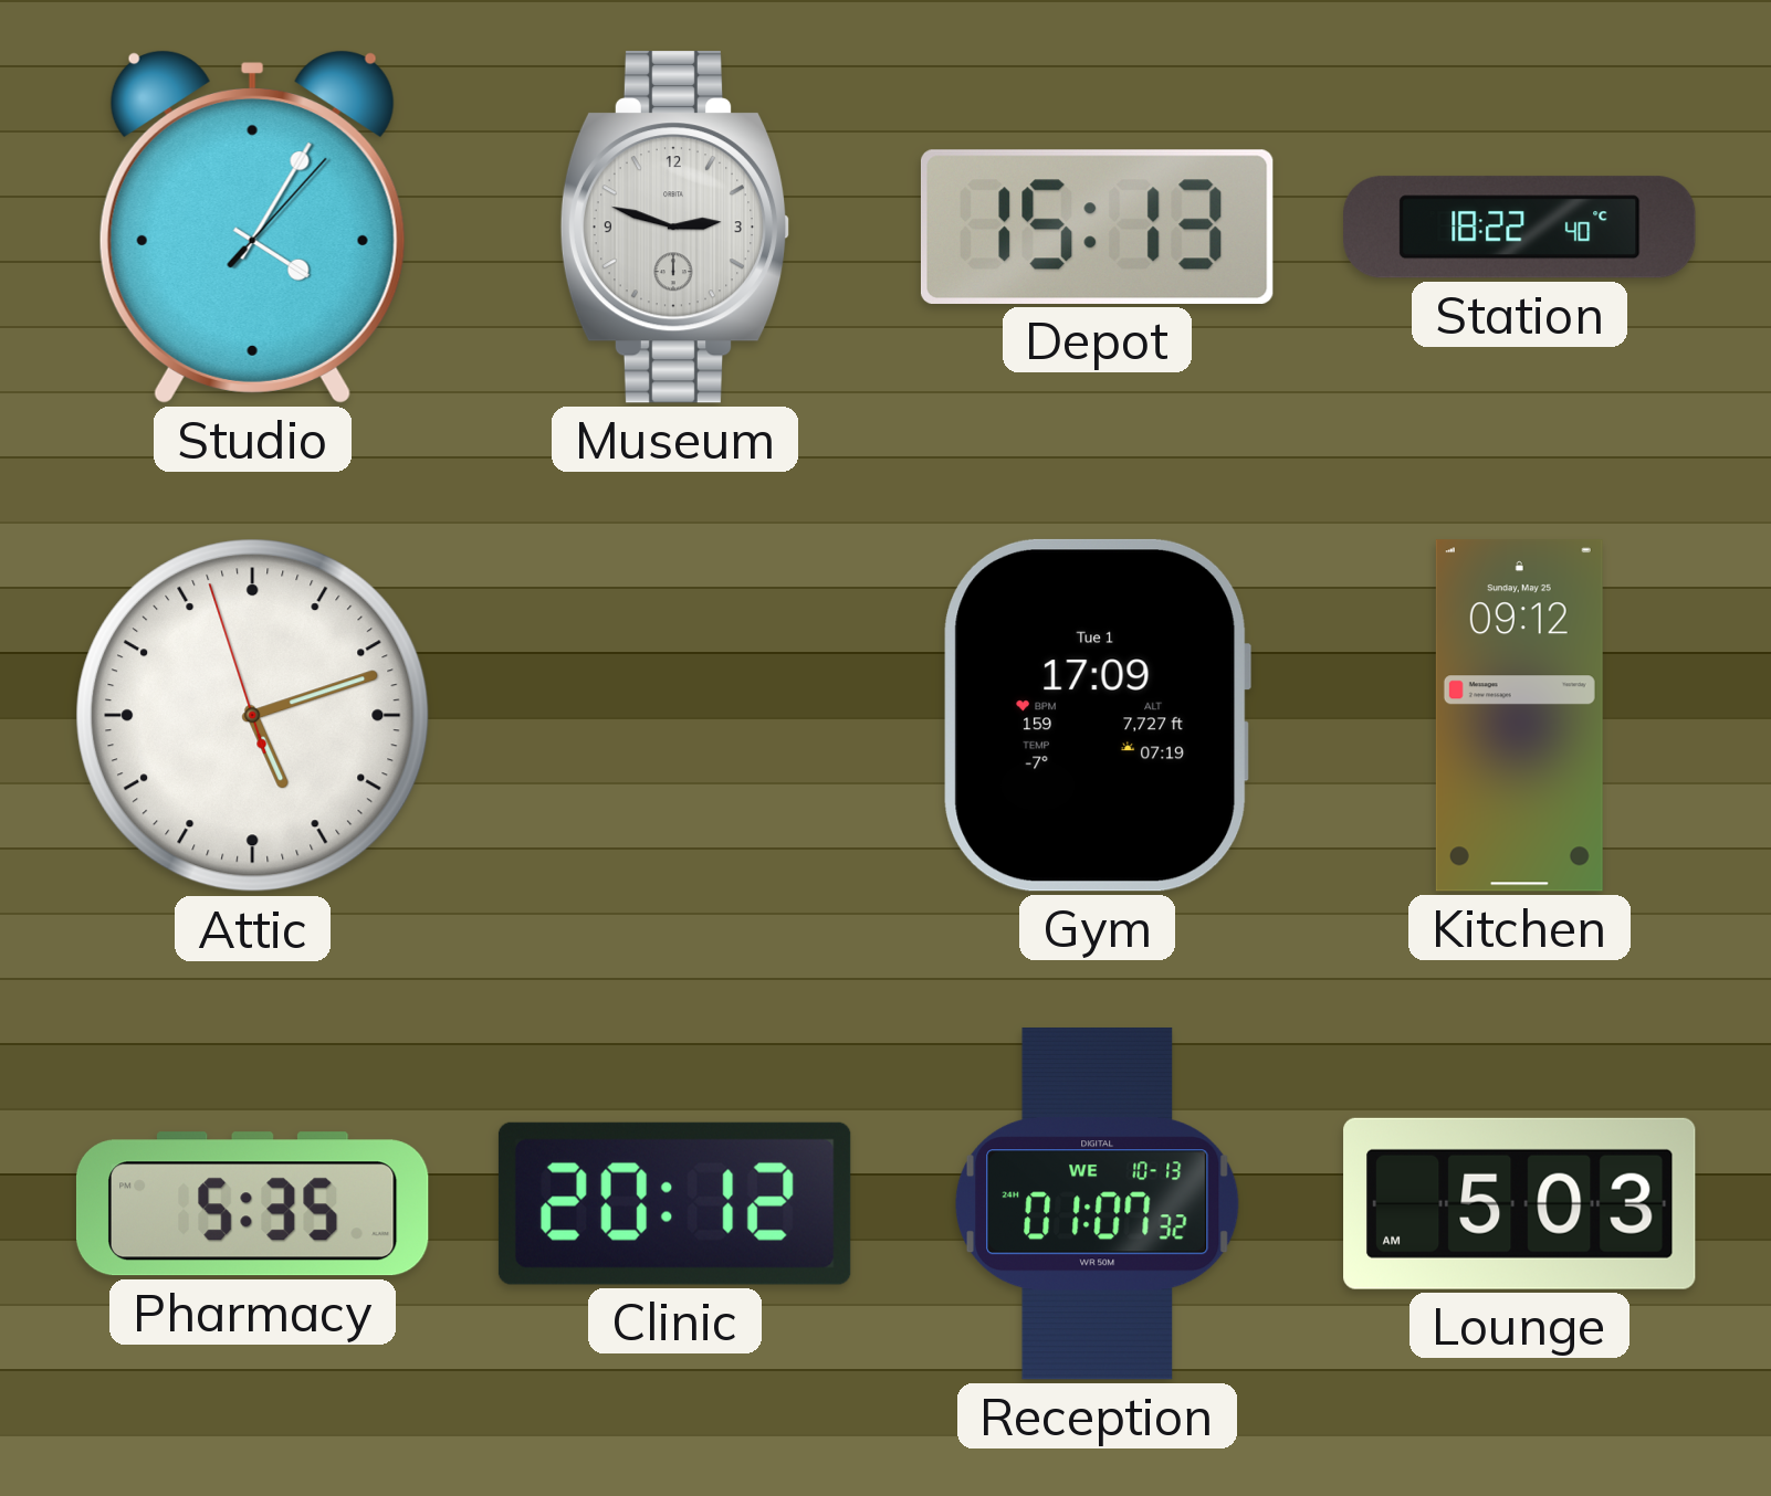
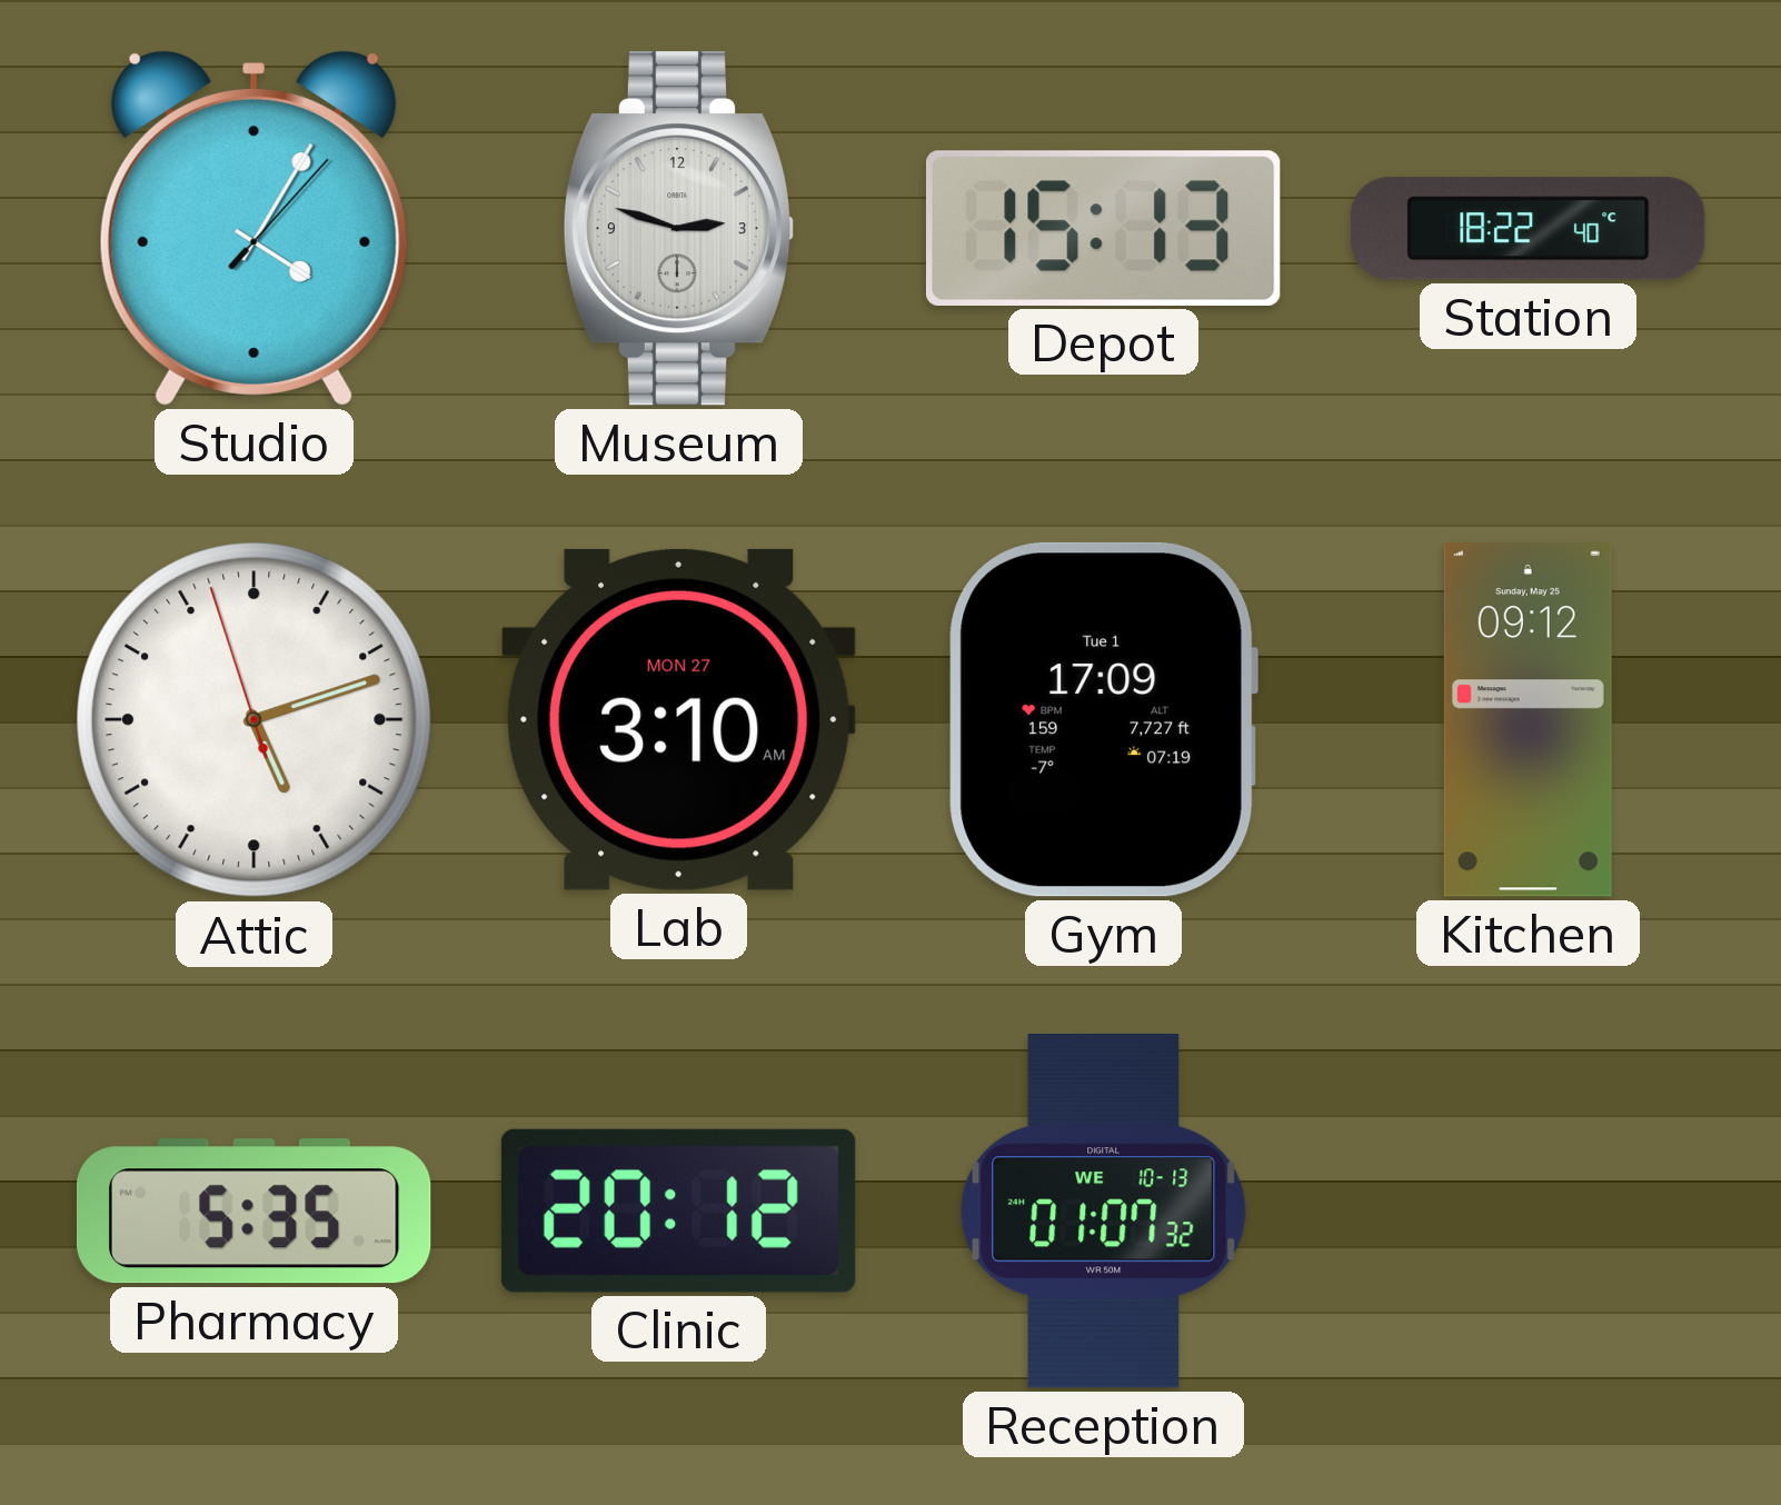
Lab: none -> 3:10
Lounge: 5:03 -> none
